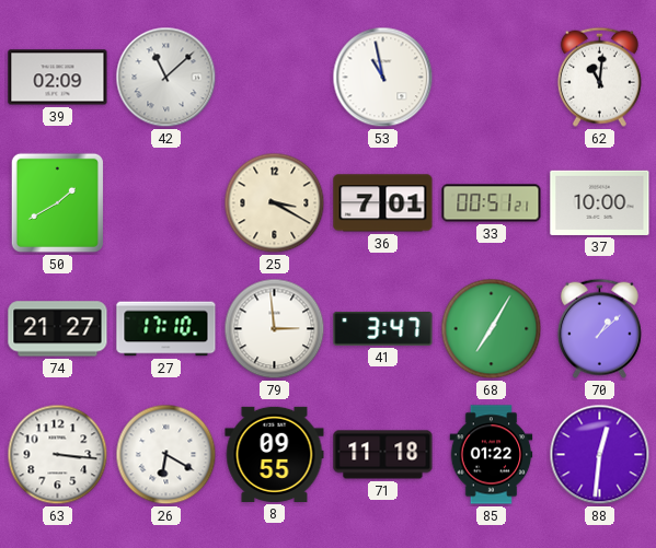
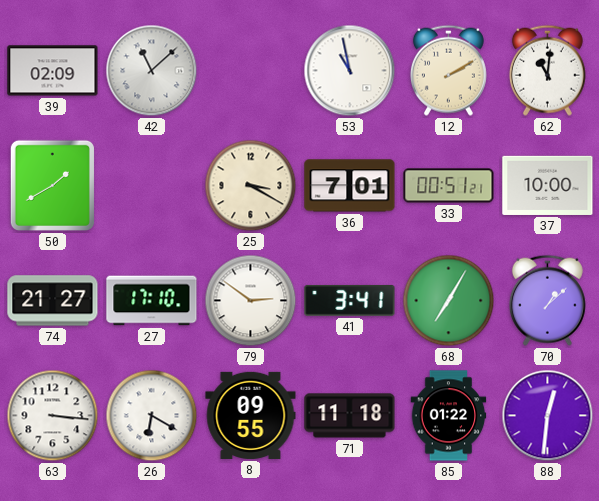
12: none -> 2:10
79: 2:59 -> 2:51
41: 3:47 -> 3:41
